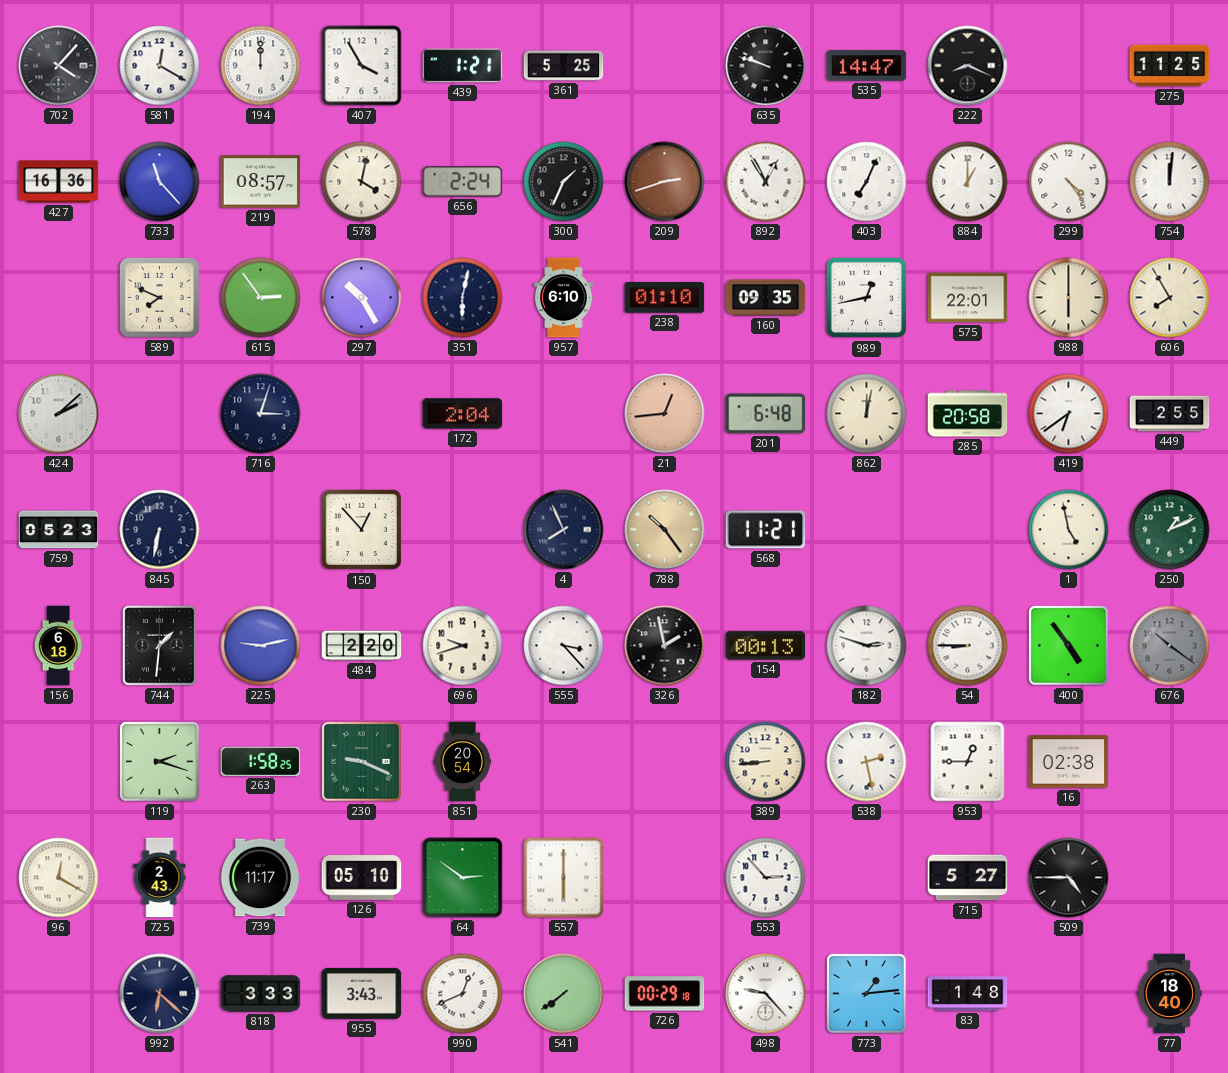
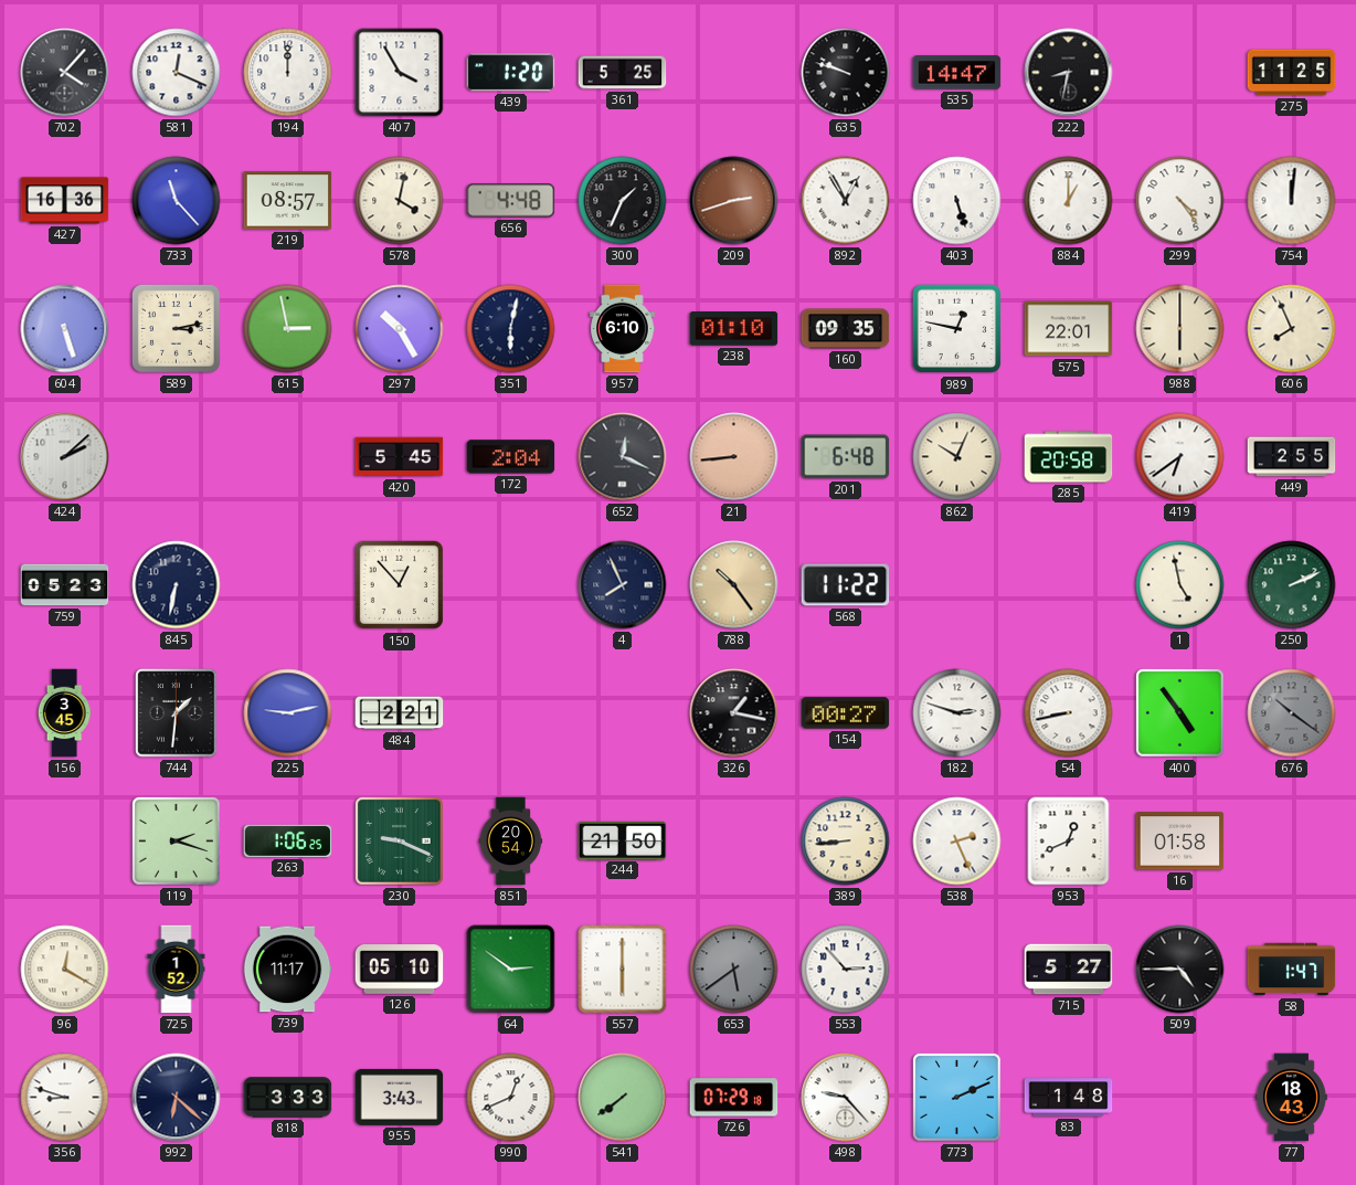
581: 12:20 -> 12:19
439: 1:21 -> 1:20
222: 8:19 -> 8:32
656: 2:24 -> 4:48
403: 7:04 -> 5:27
604: none -> 5:27
589: 7:49 -> 3:13
615: 2:54 -> 2:58
989: 12:43 -> 12:47
606: 7:55 -> 7:56
716: 3:03 -> none
420: none -> 5:45
652: none -> 12:19
21: 12:44 -> 8:44
862: 12:02 -> 10:04
568: 11:21 -> 11:22
250: 1:11 -> 2:11
156: 6:18 -> 3:45
484: 2:20 -> 2:21
696: 9:42 -> none
555: 3:23 -> none
326: 1:58 -> 1:17
154: 00:13 -> 00:27
54: 8:45 -> 8:43
263: 1:58 -> 1:06
244: none -> 21:50
538: 2:28 -> 2:26
953: 12:45 -> 12:41
16: 02:38 -> 01:58
725: 2:43 -> 1:52
653: none -> 5:39
58: none -> 1:47
356: none -> 8:48
726: 00:29 -> 07:29
773: 1:14 -> 2:11
77: 18:40 -> 18:43
